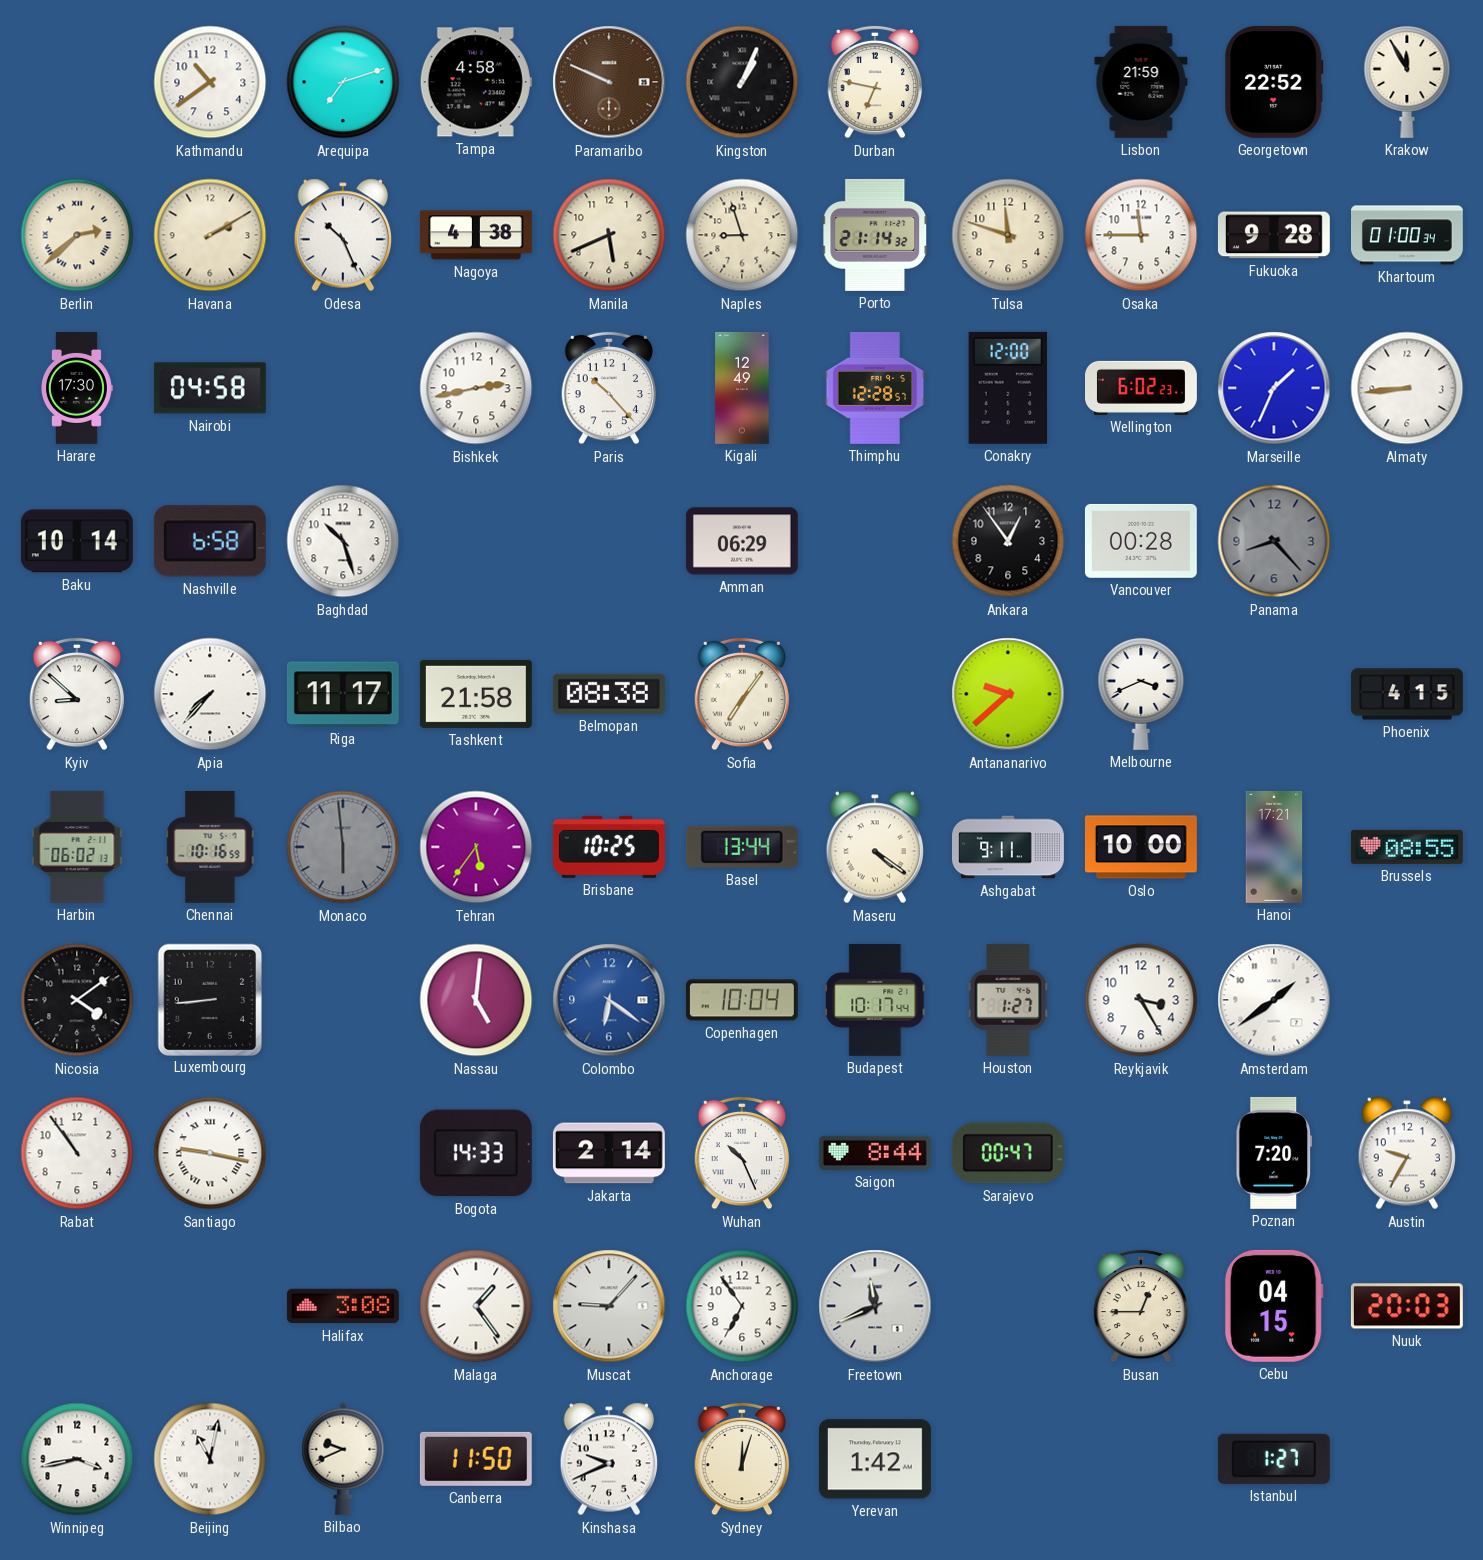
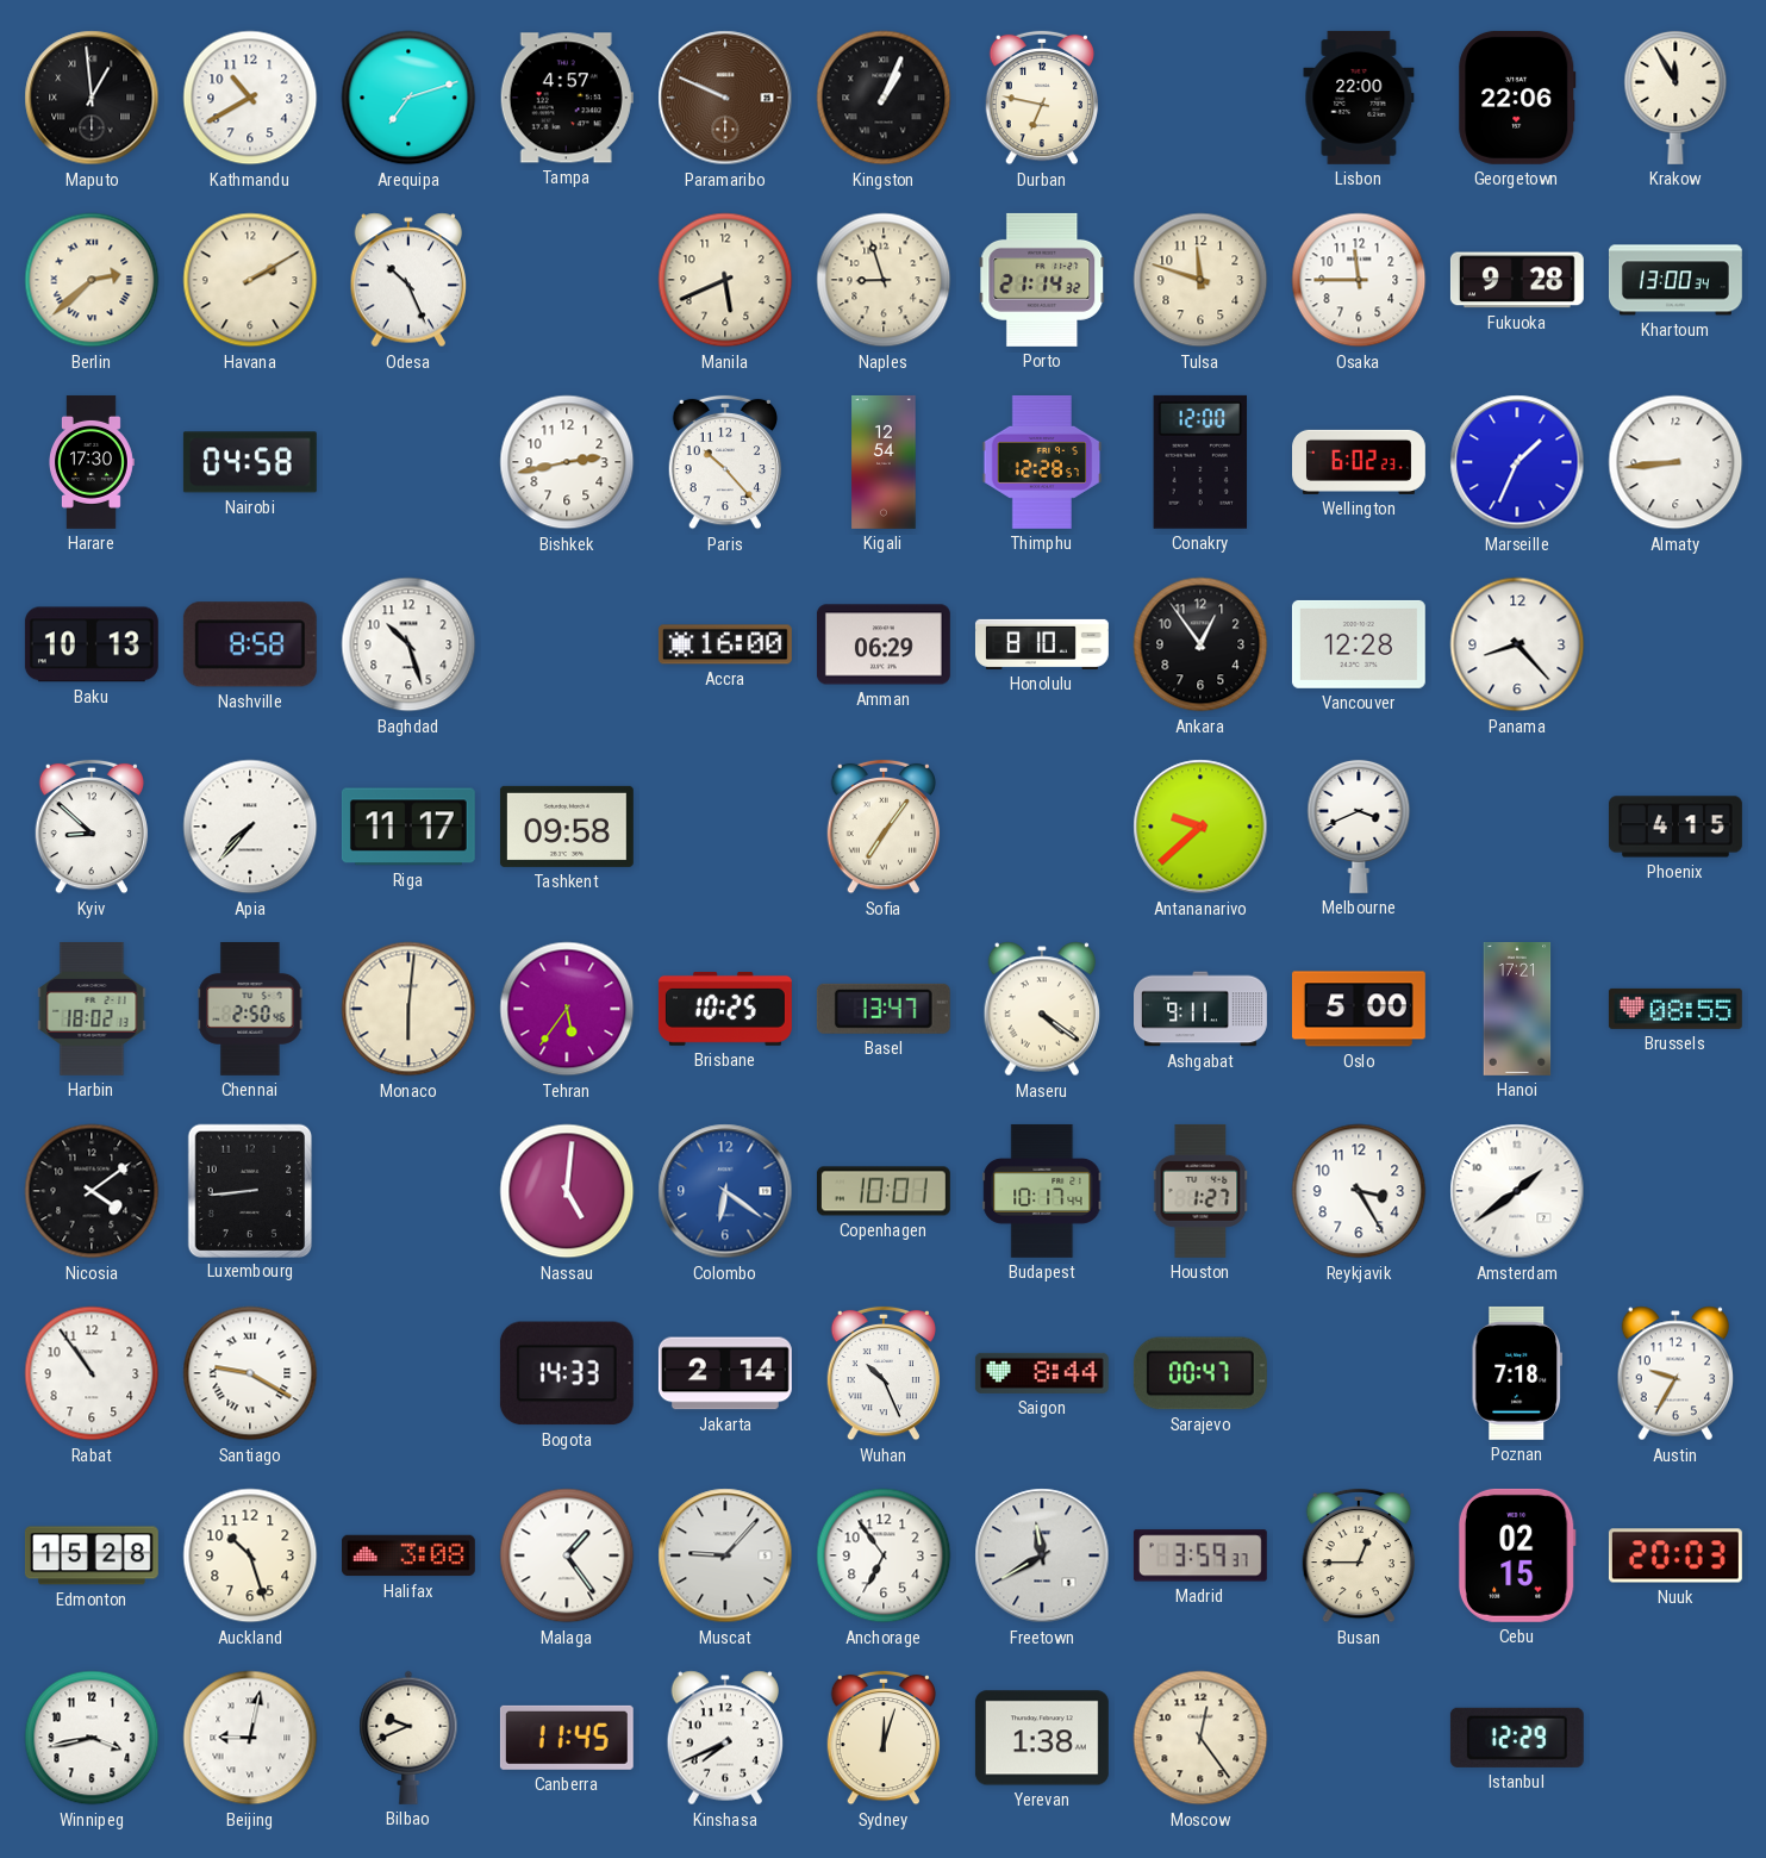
Maputo: none -> 12:59
Kathmandu: 10:39 -> 10:40
Tampa: 4:58 -> 4:57
Lisbon: 21:59 -> 22:00
Georgetown: 22:52 -> 22:06
Nagoya: 4:38 -> none
Khartoum: 01:00 -> 13:00
Kigali: 12:49 -> 12:54
Baku: 10:14 -> 10:13
Nashville: 6:58 -> 8:58
Accra: none -> 16:00
Honolulu: none -> 8:10
Vancouver: 00:28 -> 12:28
Panama dial: grey -> white
Tashkent: 21:58 -> 09:58
Belmopan: 08:38 -> none
Harbin: 06:02 -> 18:02
Chennai: 10:16 -> 2:50
Monaco: 5:59 -> 6:01
Monaco dial: grey -> cream
Basel: 13:44 -> 13:47
Oslo: 10:00 -> 5:00
Copenhagen: 10:04 -> 10:01
Santiago: 9:17 -> 9:20
Poznan: 7:20 -> 7:18
Edmonton: none -> 15:28
Auckland: none -> 10:27
Freetown: 11:41 -> 11:40
Madrid: none -> 3:59
Cebu: 04:15 -> 02:15
Beijing: 11:02 -> 9:02
Canberra: 11:50 -> 11:45
Kinshasa: 9:41 -> 7:41
Yerevan: 1:42 -> 1:38
Moscow: none -> 12:24
Istanbul: 1:27 -> 12:29
